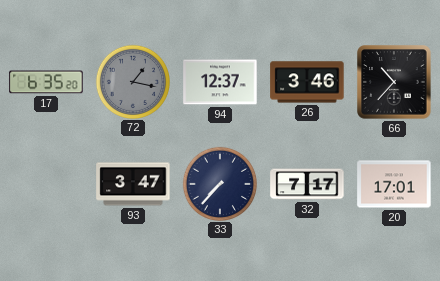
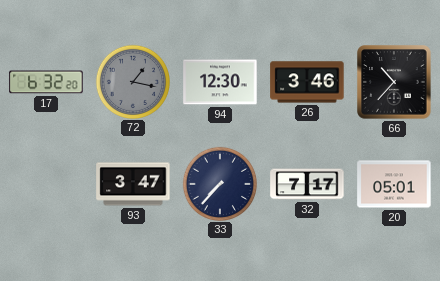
17: 6:35 -> 6:32
94: 12:37 -> 12:30
20: 17:01 -> 05:01
